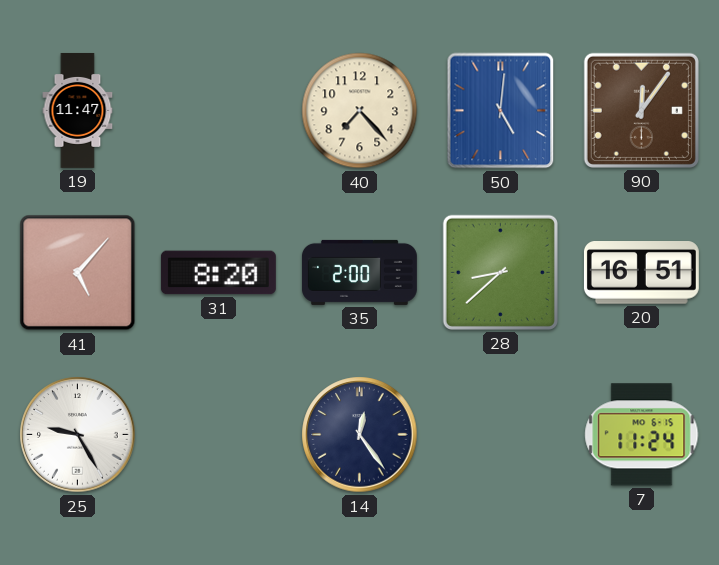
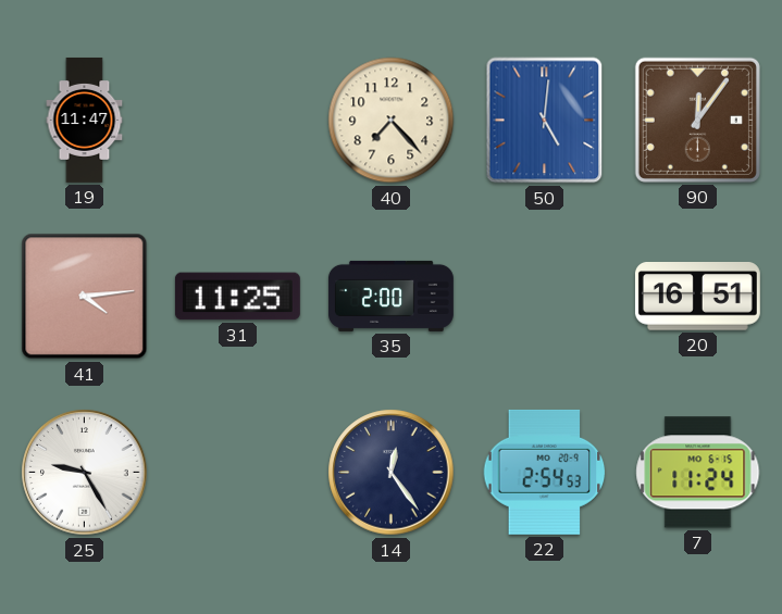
41: 5:07 -> 4:14
31: 8:20 -> 11:25
28: 8:38 -> none
22: none -> 2:54
